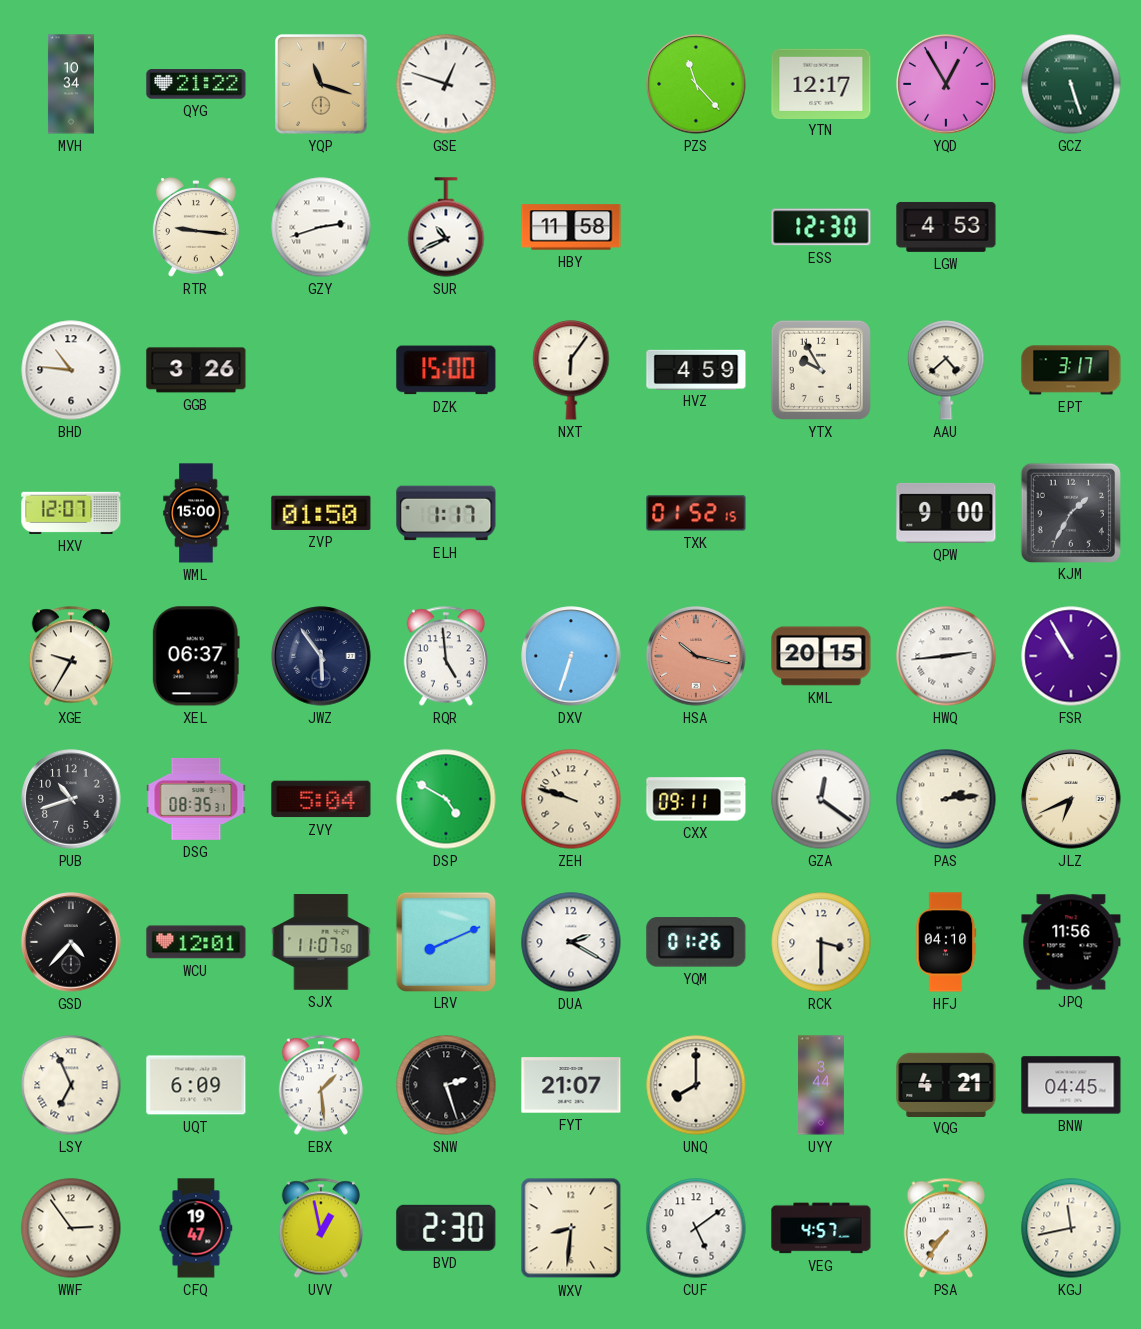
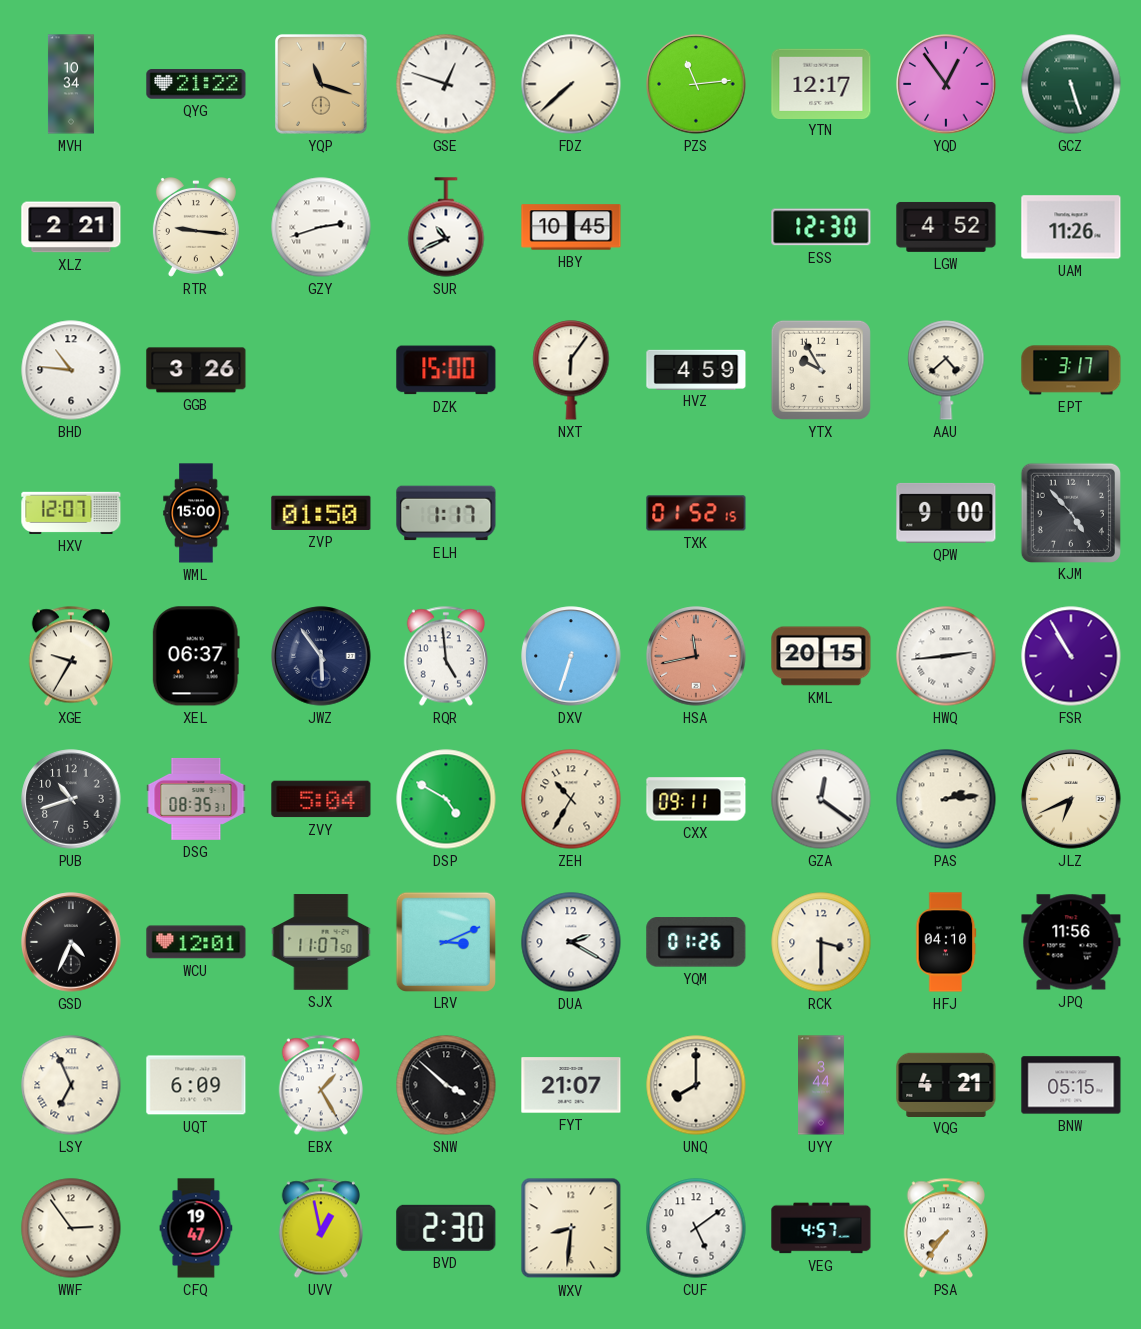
FDZ: none -> 7:38
PZS: 11:23 -> 11:14
YQD: 12:55 -> 12:54
XLZ: none -> 2:21
HBY: 11:58 -> 10:45
LGW: 4:53 -> 4:52
UAM: none -> 11:26
KJM: 1:35 -> 4:53
HSA: 10:17 -> 11:43
ZEH: 9:48 -> 10:35
GSD: 4:37 -> 4:34
LRV: 8:11 -> 3:11
EBX: 1:29 -> 1:25
SNW: 2:27 -> 3:52
BNW: 04:45 -> 05:15
KGJ: 11:43 -> none
